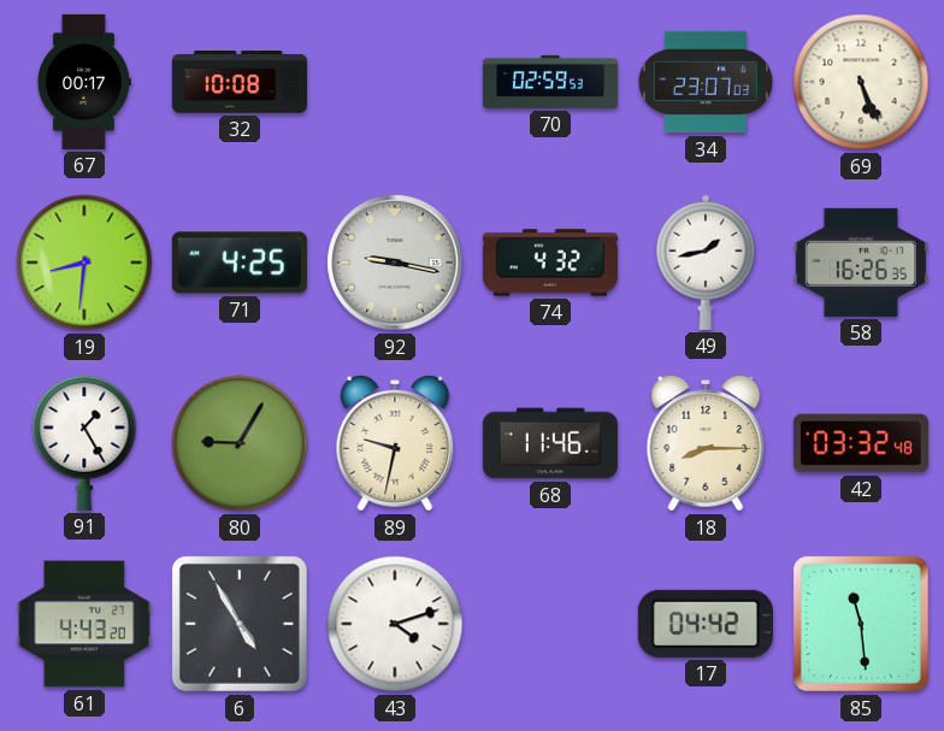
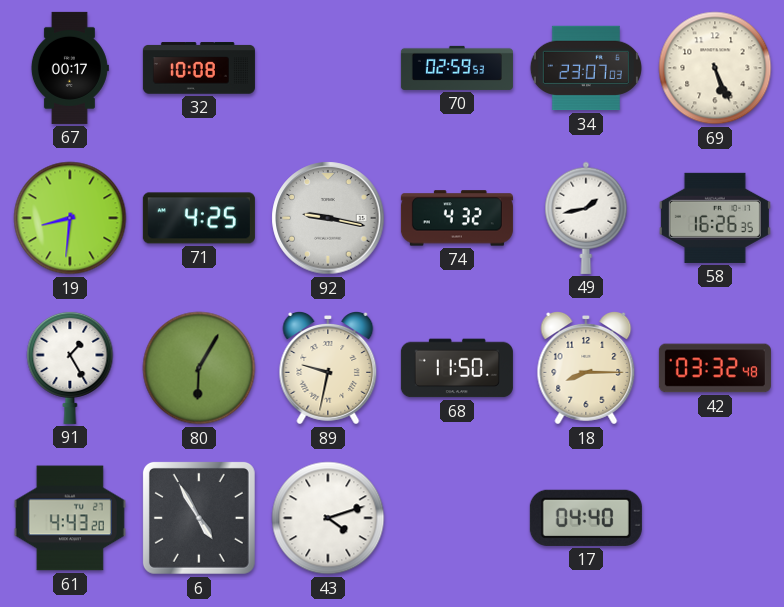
80: 9:05 -> 6:05
68: 11:46 -> 11:50
17: 04:42 -> 04:40
85: 11:29 -> none
